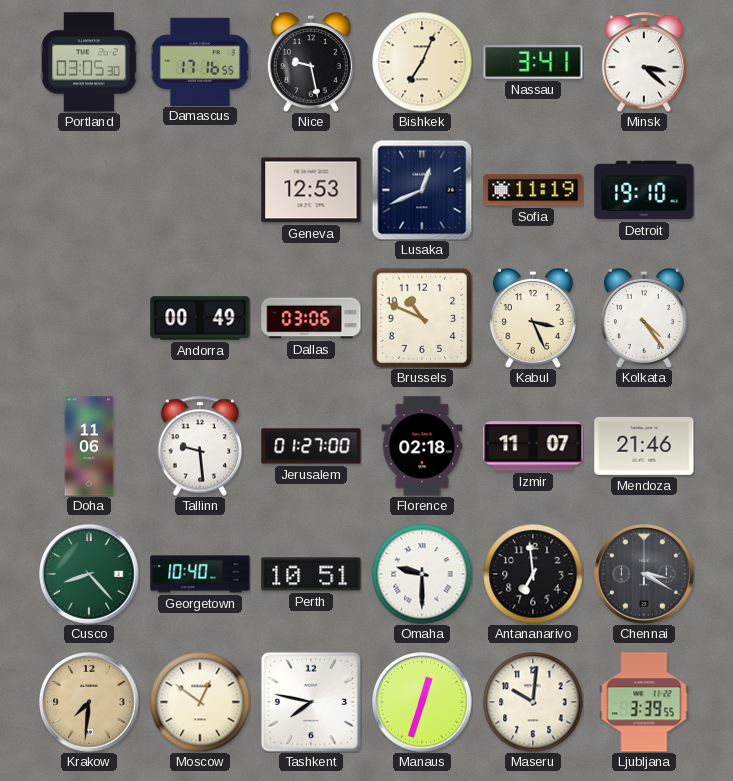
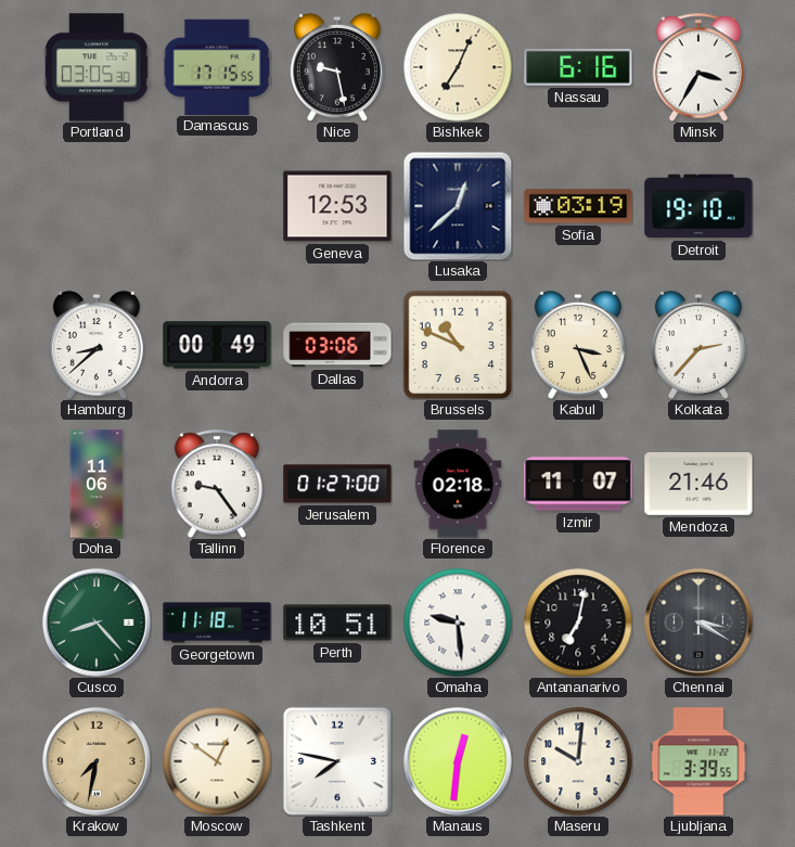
Damascus: 17:16 -> 17:15
Nassau: 3:41 -> 6:16
Minsk: 3:22 -> 3:35
Lusaka: 12:41 -> 12:38
Sofia: 11:19 -> 03:19
Hamburg: none -> 8:38
Kolkata: 4:24 -> 2:37
Tallinn: 9:29 -> 9:24
Georgetown: 10:40 -> 11:18
Omaha: 9:30 -> 9:29
Antananarivo: 6:59 -> 7:02
Krakow: 7:31 -> 7:32
Manaus: 12:33 -> 12:31
